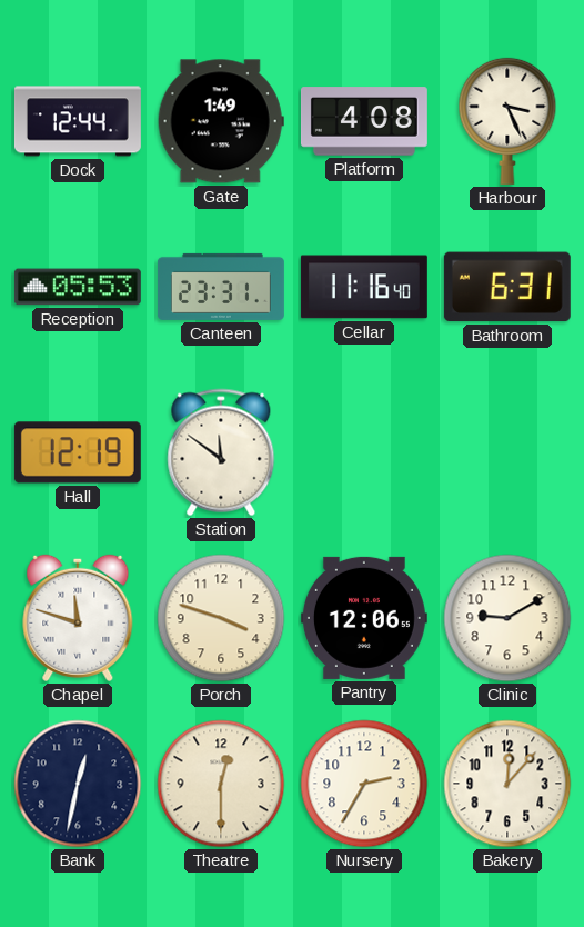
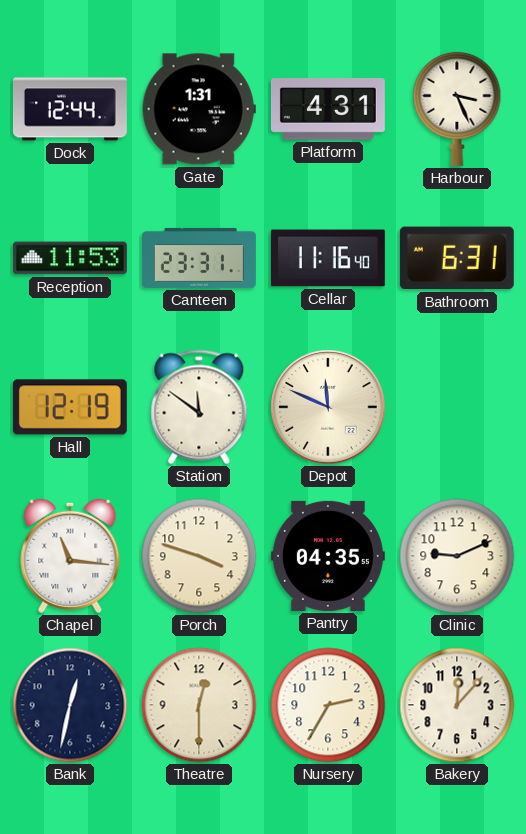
Gate: 1:49 -> 1:31
Platform: 4:08 -> 4:31
Reception: 05:53 -> 11:53
Depot: none -> 11:49
Chapel: 11:48 -> 11:16
Pantry: 12:06 -> 04:35
Clinic: 9:10 -> 9:11
